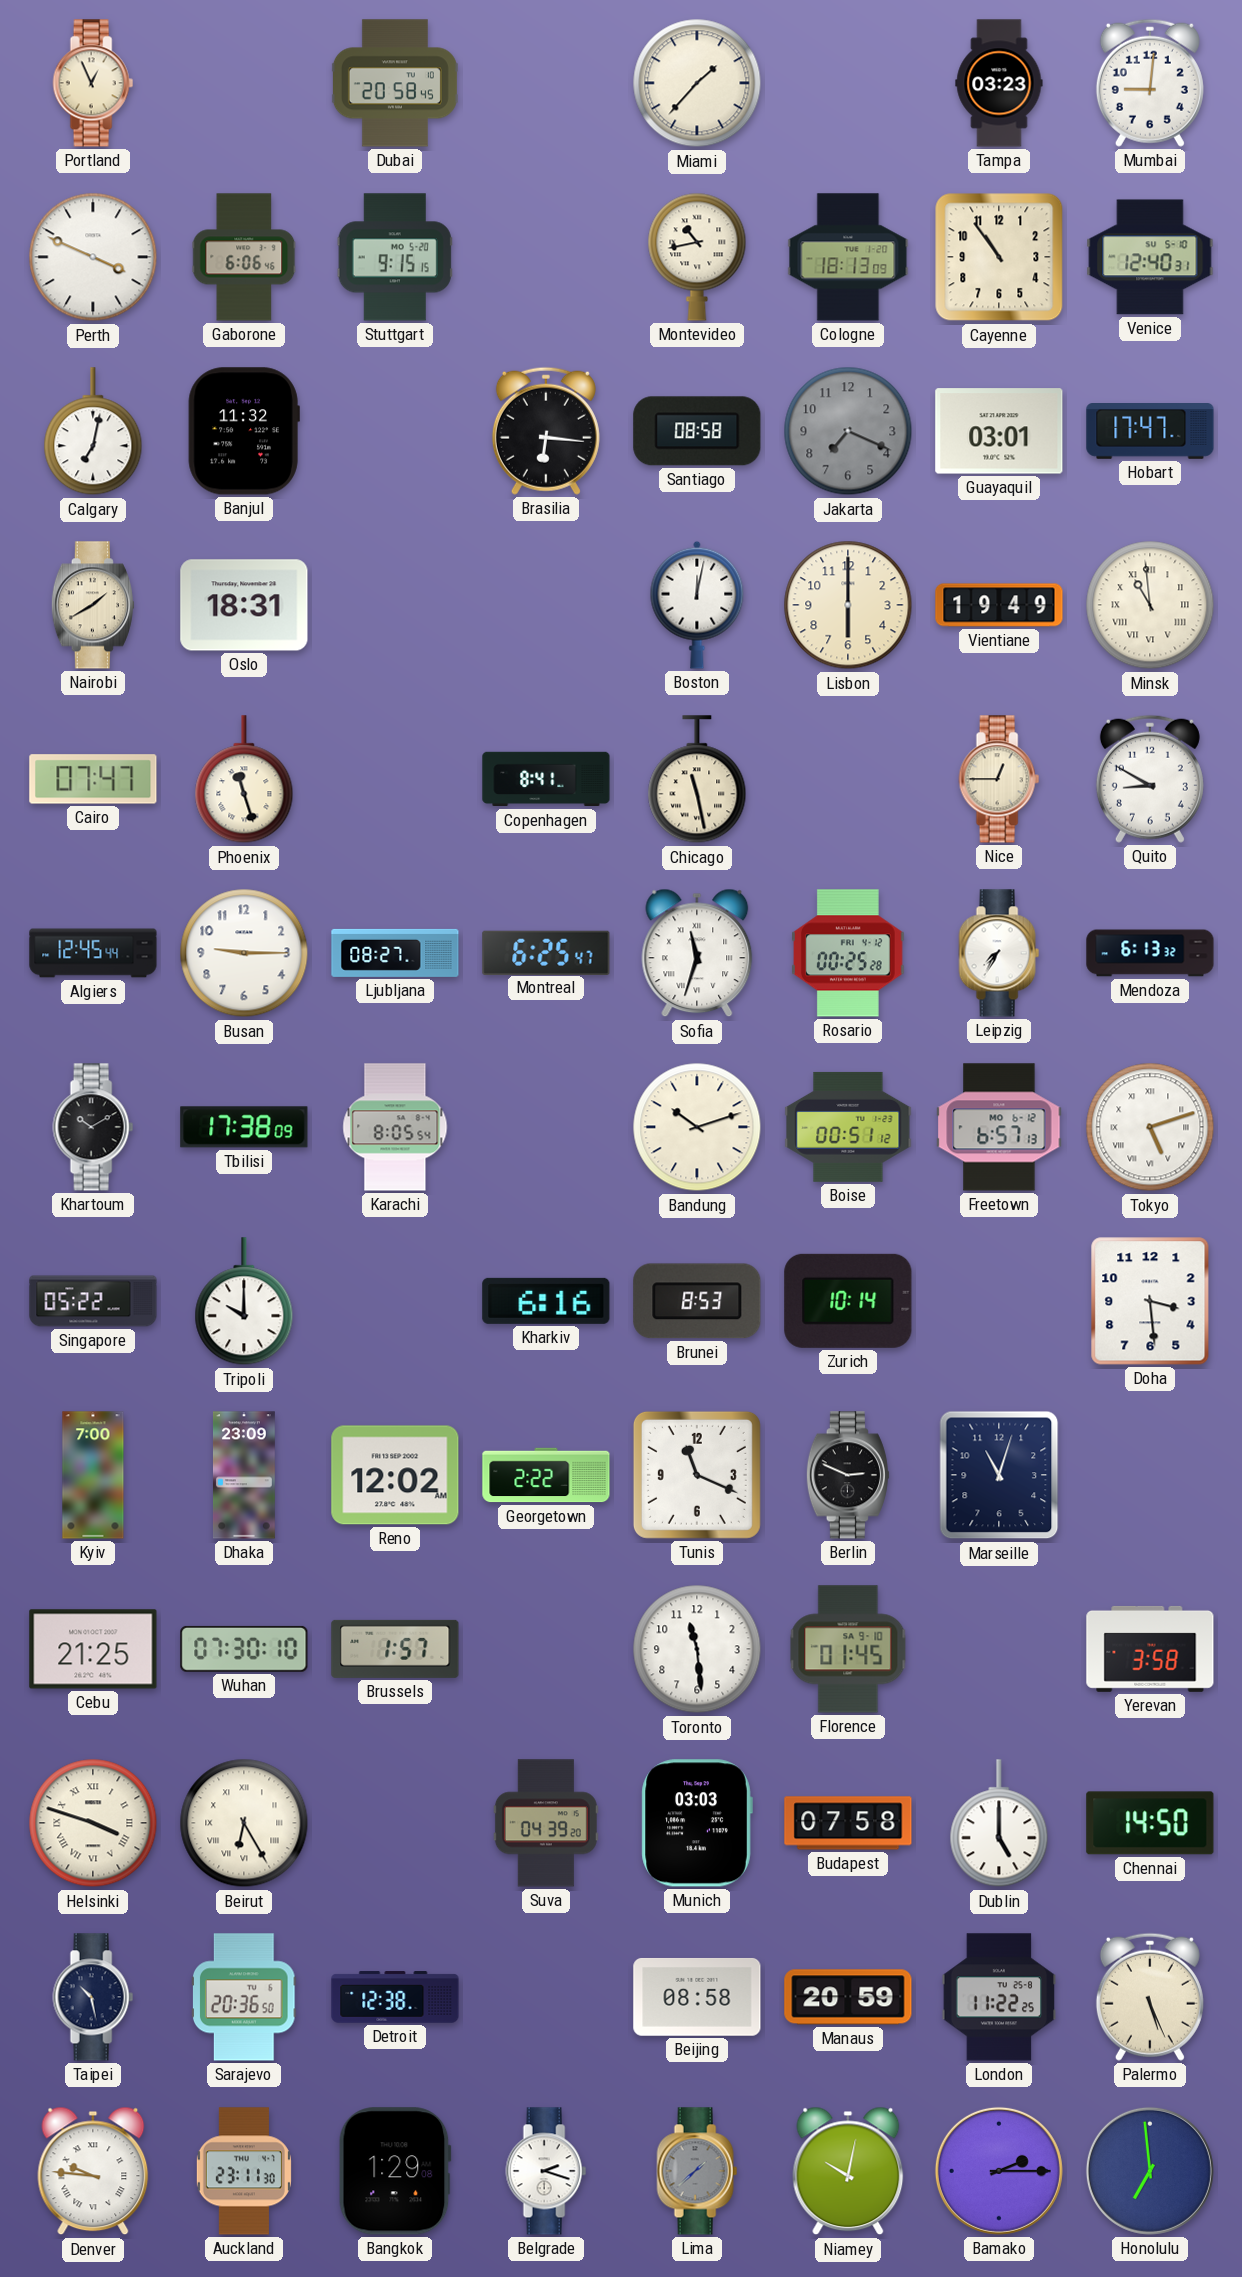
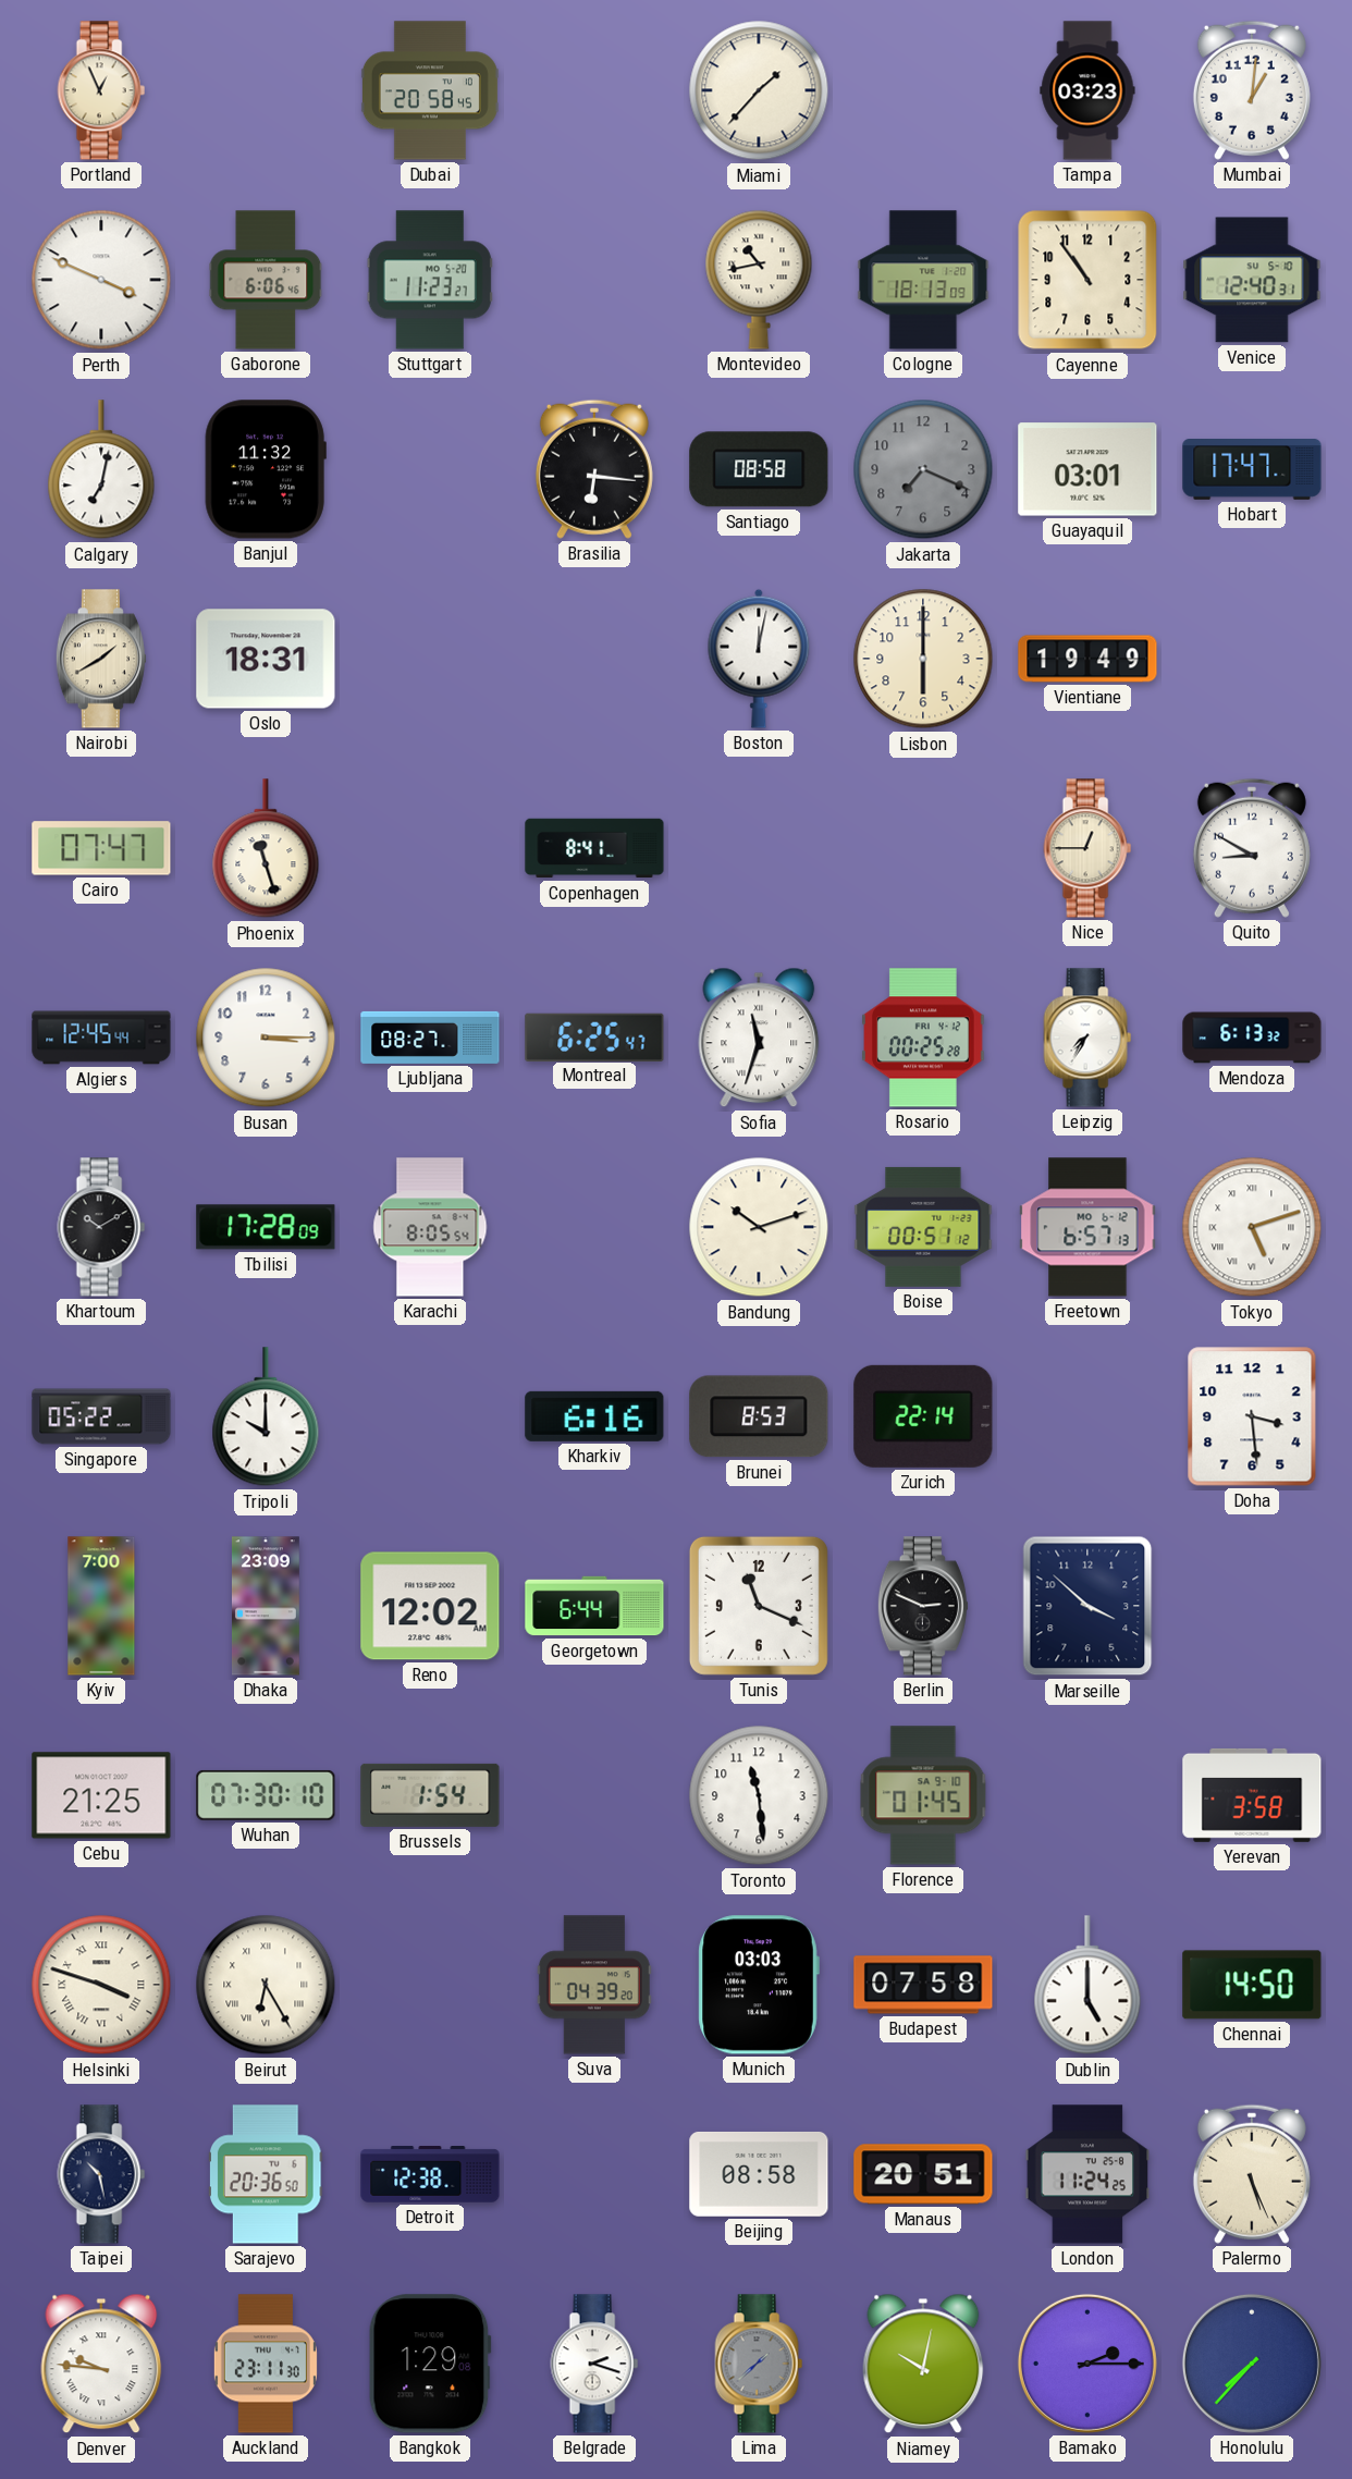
Mumbai: 9:01 -> 1:01
Stuttgart: 9:15 -> 11:23
Minsk: 10:59 -> none
Chicago: 11:28 -> none
Busan: 9:15 -> 3:15
Tbilisi: 17:38 -> 17:28
Zurich: 10:14 -> 22:14
Georgetown: 2:22 -> 6:44
Marseille: 11:03 -> 3:52
Brussels: 1:57 -> 1:54
Manaus: 20:59 -> 20:51
London: 11:22 -> 11:24
Honolulu: 6:59 -> 7:37
